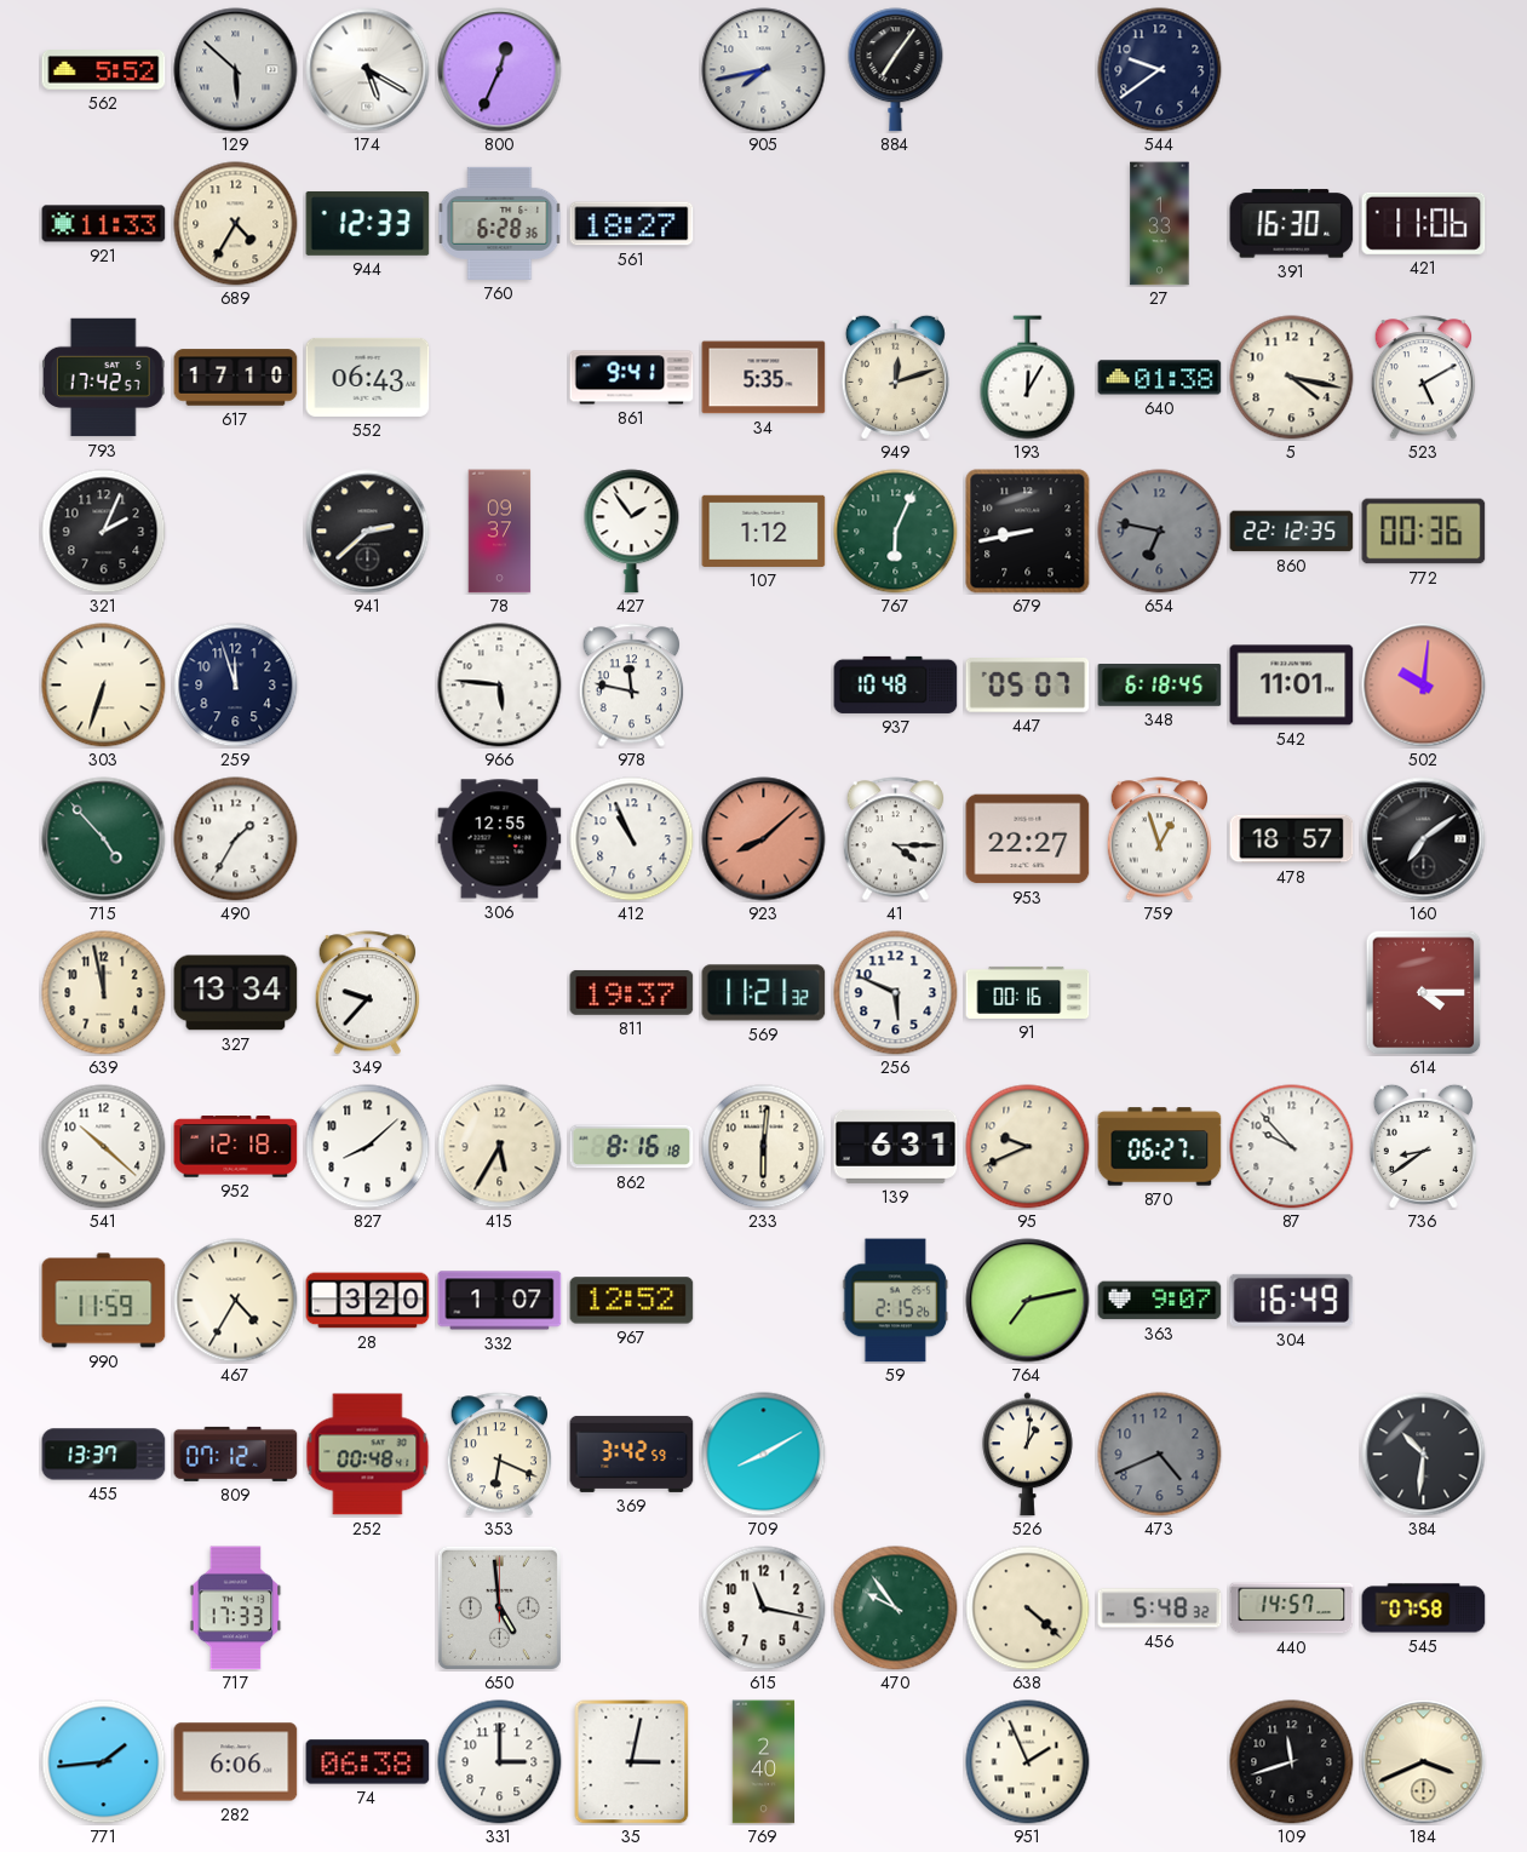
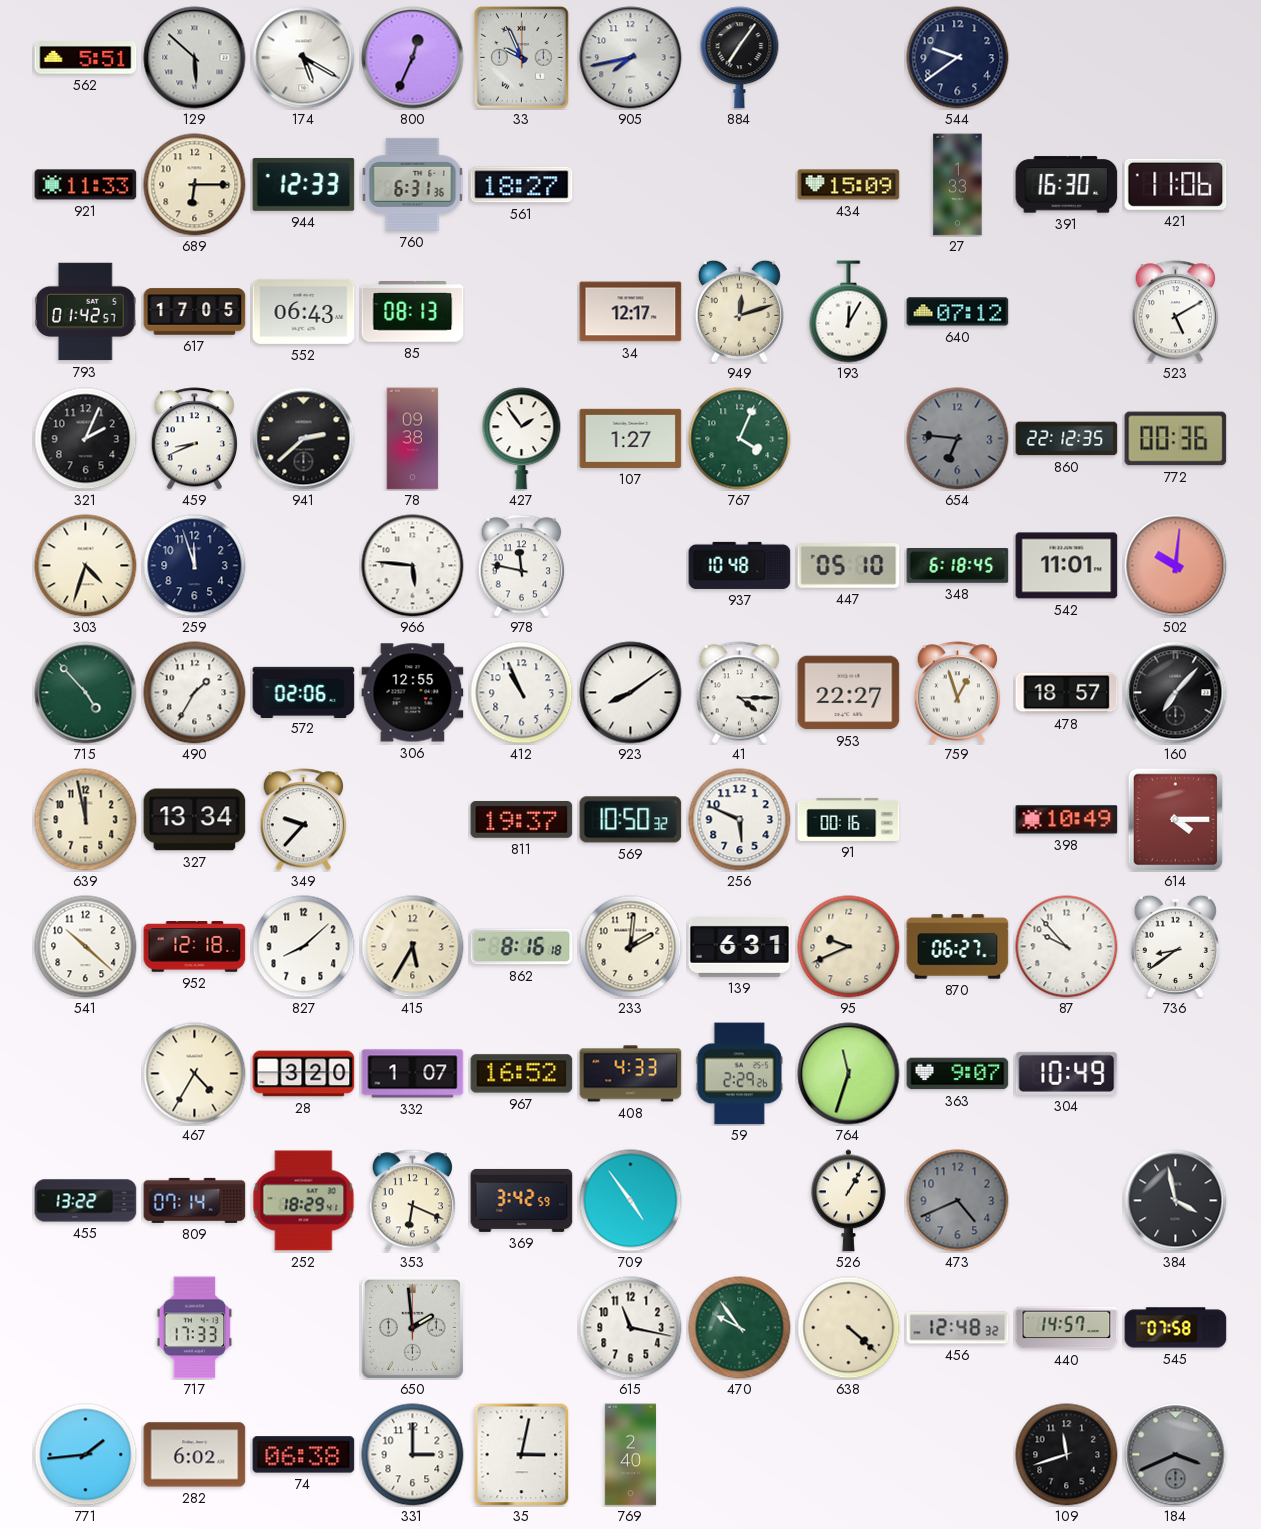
562: 5:52 -> 5:51
33: none -> 9:56
689: 4:35 -> 6:15
760: 6:28 -> 6:31
434: none -> 15:09
793: 17:42 -> 01:42
617: 17:10 -> 17:05
85: none -> 08:13
861: 9:41 -> none
34: 5:35 -> 12:17
640: 01:38 -> 07:12
5: 4:17 -> none
459: none -> 8:41
78: 09:37 -> 09:38
107: 1:12 -> 1:27
767: 6:04 -> 4:04
679: 8:43 -> none
654: 6:47 -> 6:46
303: 6:33 -> 4:33
447: 05:07 -> 05:10
572: none -> 02:06
923: 8:08 -> 8:09
923 dial: salmon -> white
160: 7:09 -> 7:07
569: 11:21 -> 10:50
398: none -> 10:49
233: 6:01 -> 2:01
990: 11:59 -> none
967: 12:52 -> 16:52
408: none -> 4:33
59: 2:15 -> 2:29
764: 7:13 -> 11:33
304: 16:49 -> 10:49
455: 13:37 -> 13:22
809: 07:12 -> 07:14
252: 00:48 -> 18:29
709: 8:10 -> 4:54
526: 1:01 -> 1:05
384: 10:31 -> 3:58
650: 4:59 -> 1:59
456: 5:48 -> 12:48
282: 6:06 -> 6:02
951: 1:56 -> none
184 dial: cream -> grey
